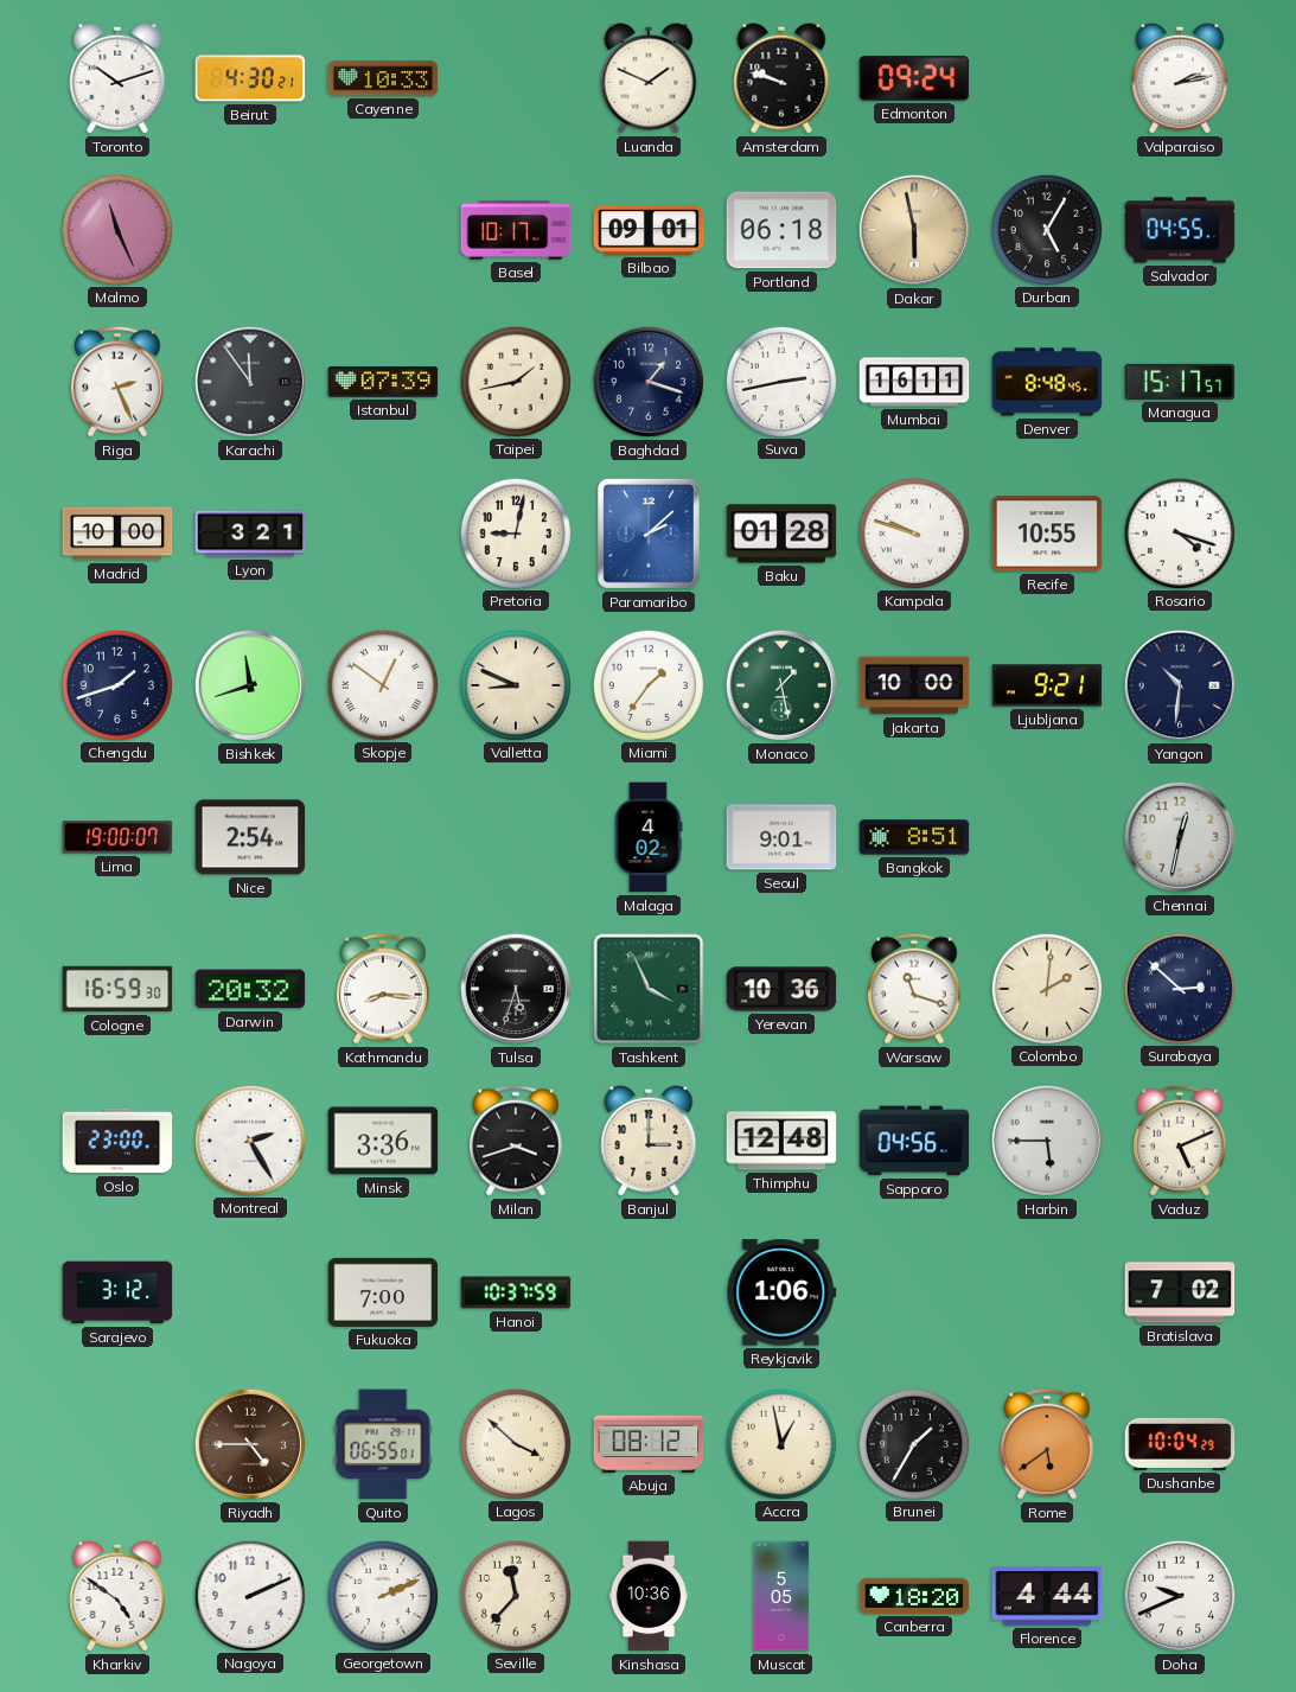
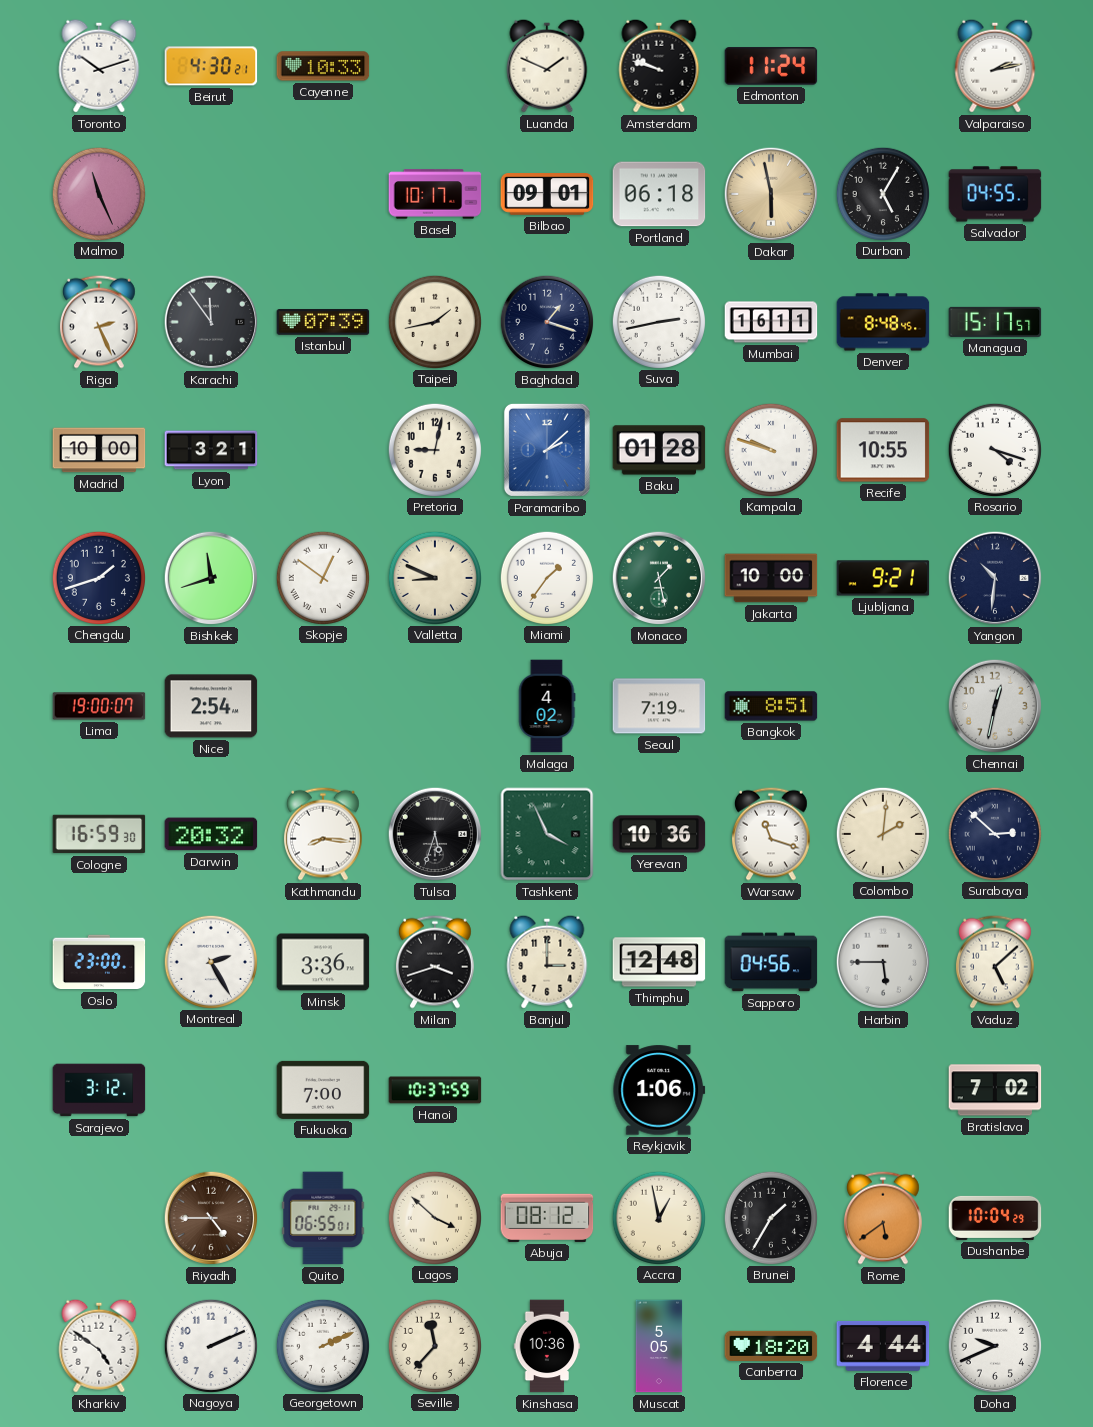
Edmonton: 09:24 -> 11:24
Seoul: 9:01 -> 7:19
Vaduz: 5:11 -> 5:08
